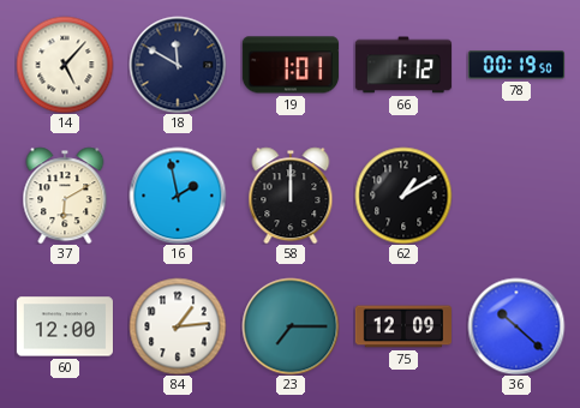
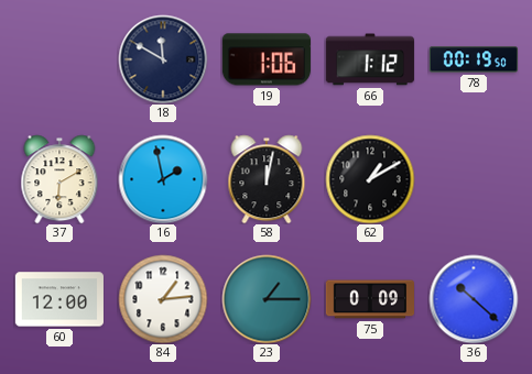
14: 5:07 -> none
19: 1:01 -> 1:06
58: 12:00 -> 12:02
23: 7:15 -> 1:15
75: 12:09 -> 0:09
